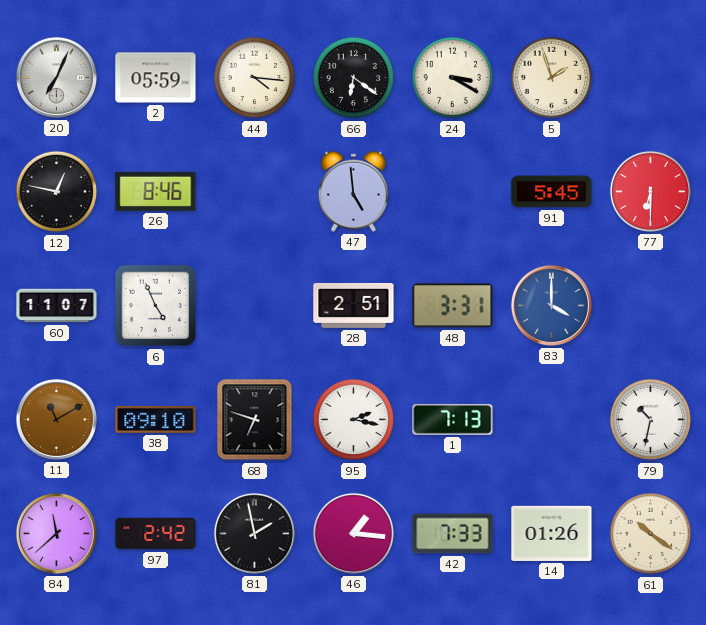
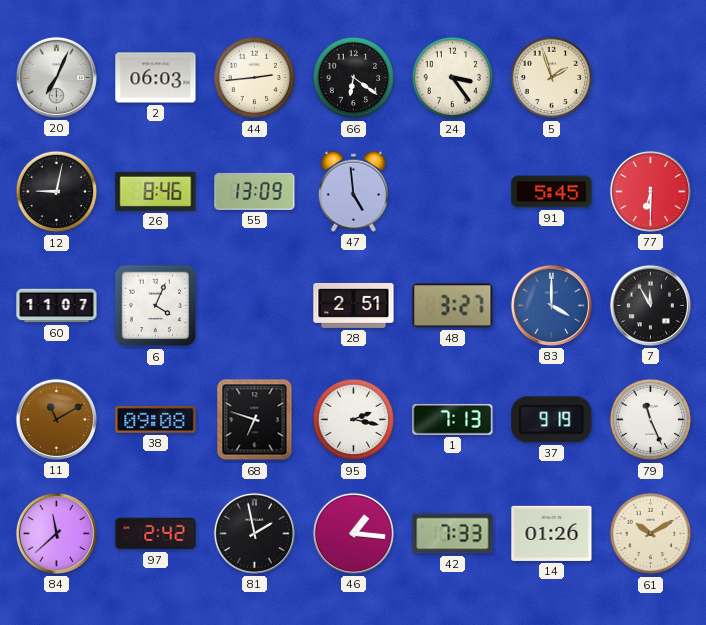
2: 05:59 -> 06:03
44: 4:16 -> 2:44
24: 3:20 -> 3:24
12: 12:47 -> 9:02
55: none -> 13:09
6: 4:56 -> 4:04
48: 3:31 -> 3:27
7: none -> 11:55
38: 09:10 -> 09:08
37: none -> 9:19
79: 10:32 -> 11:26
61: 10:21 -> 10:10
